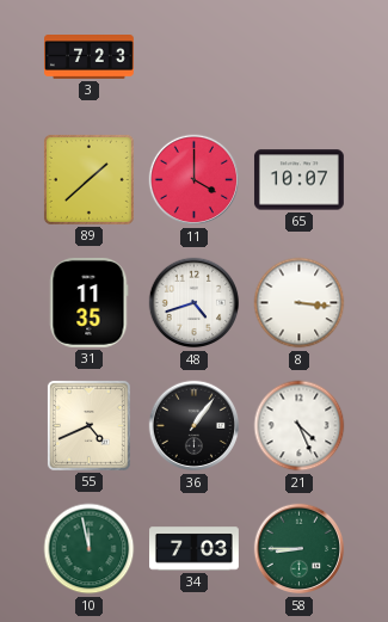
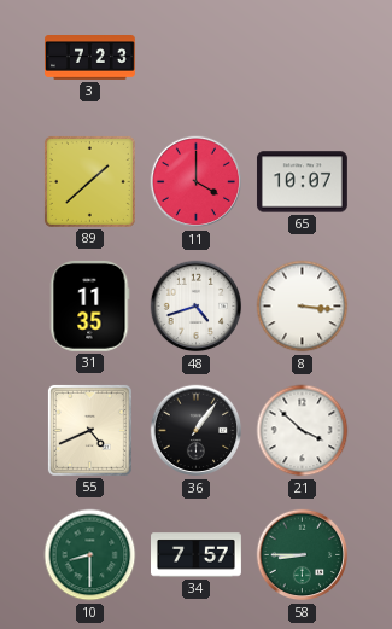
21: 4:26 -> 3:52
10: 11:58 -> 8:30
34: 7:03 -> 7:57
